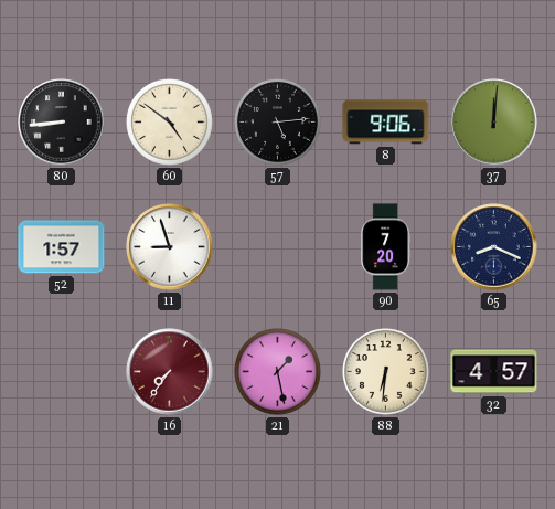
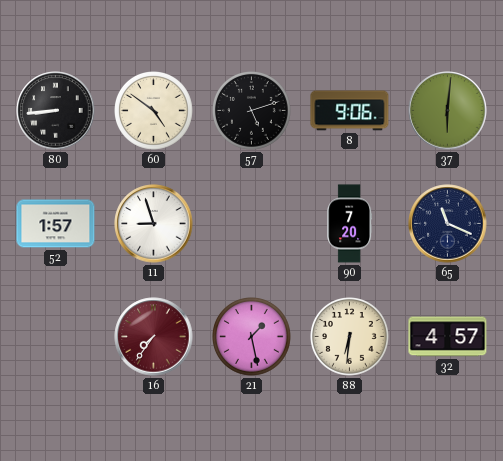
57: 5:14 -> 5:12
37: 12:01 -> 6:01
65: 8:19 -> 11:19
